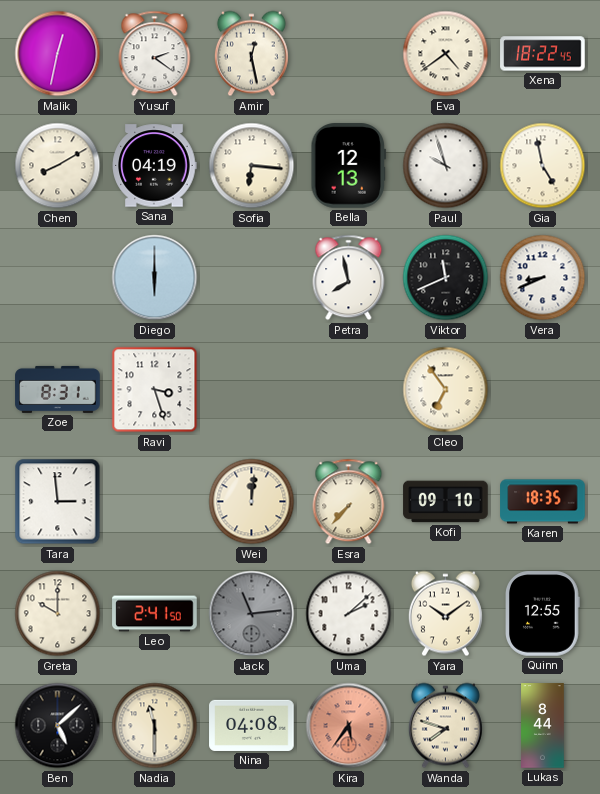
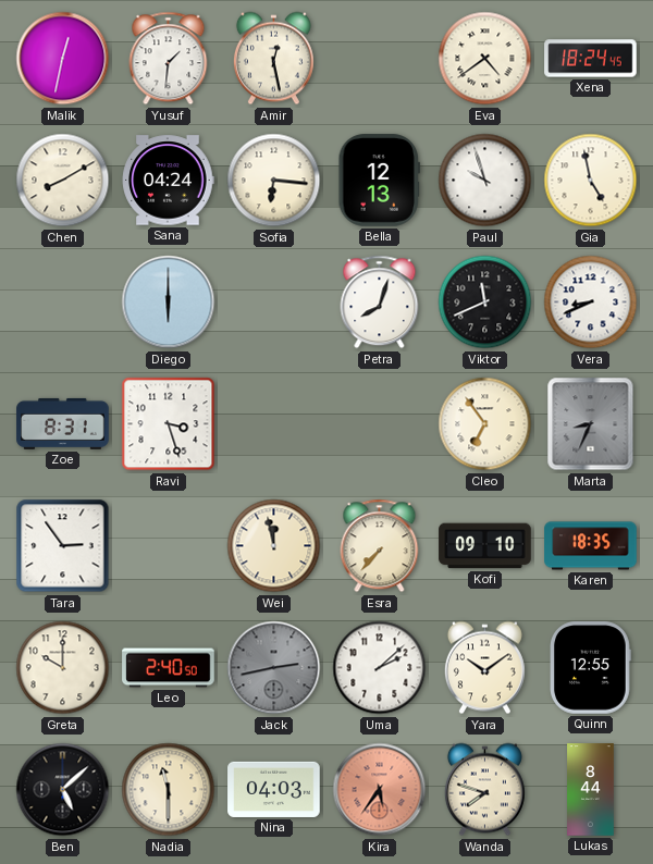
Yusuf: 2:21 -> 1:31
Xena: 18:22 -> 18:24
Sana: 04:19 -> 04:24
Petra: 7:58 -> 8:03
Marta: none -> 8:34
Tara: 2:59 -> 2:54
Wei: 12:01 -> 11:58
Leo: 2:41 -> 2:40
Jack: 11:14 -> 2:43
Nina: 04:08 -> 04:03
